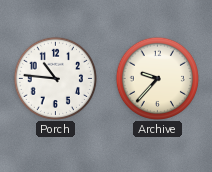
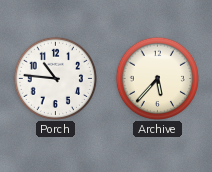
Archive: 9:37 -> 5:37
